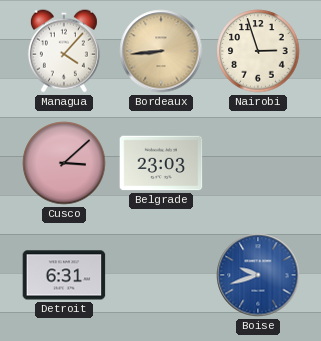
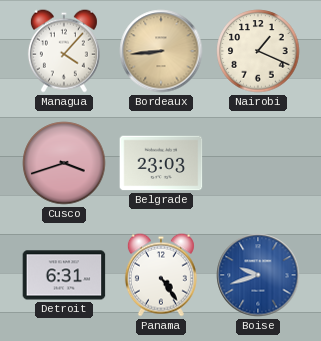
Nairobi: 2:57 -> 1:19
Cusco: 3:08 -> 3:42
Panama: none -> 4:24
